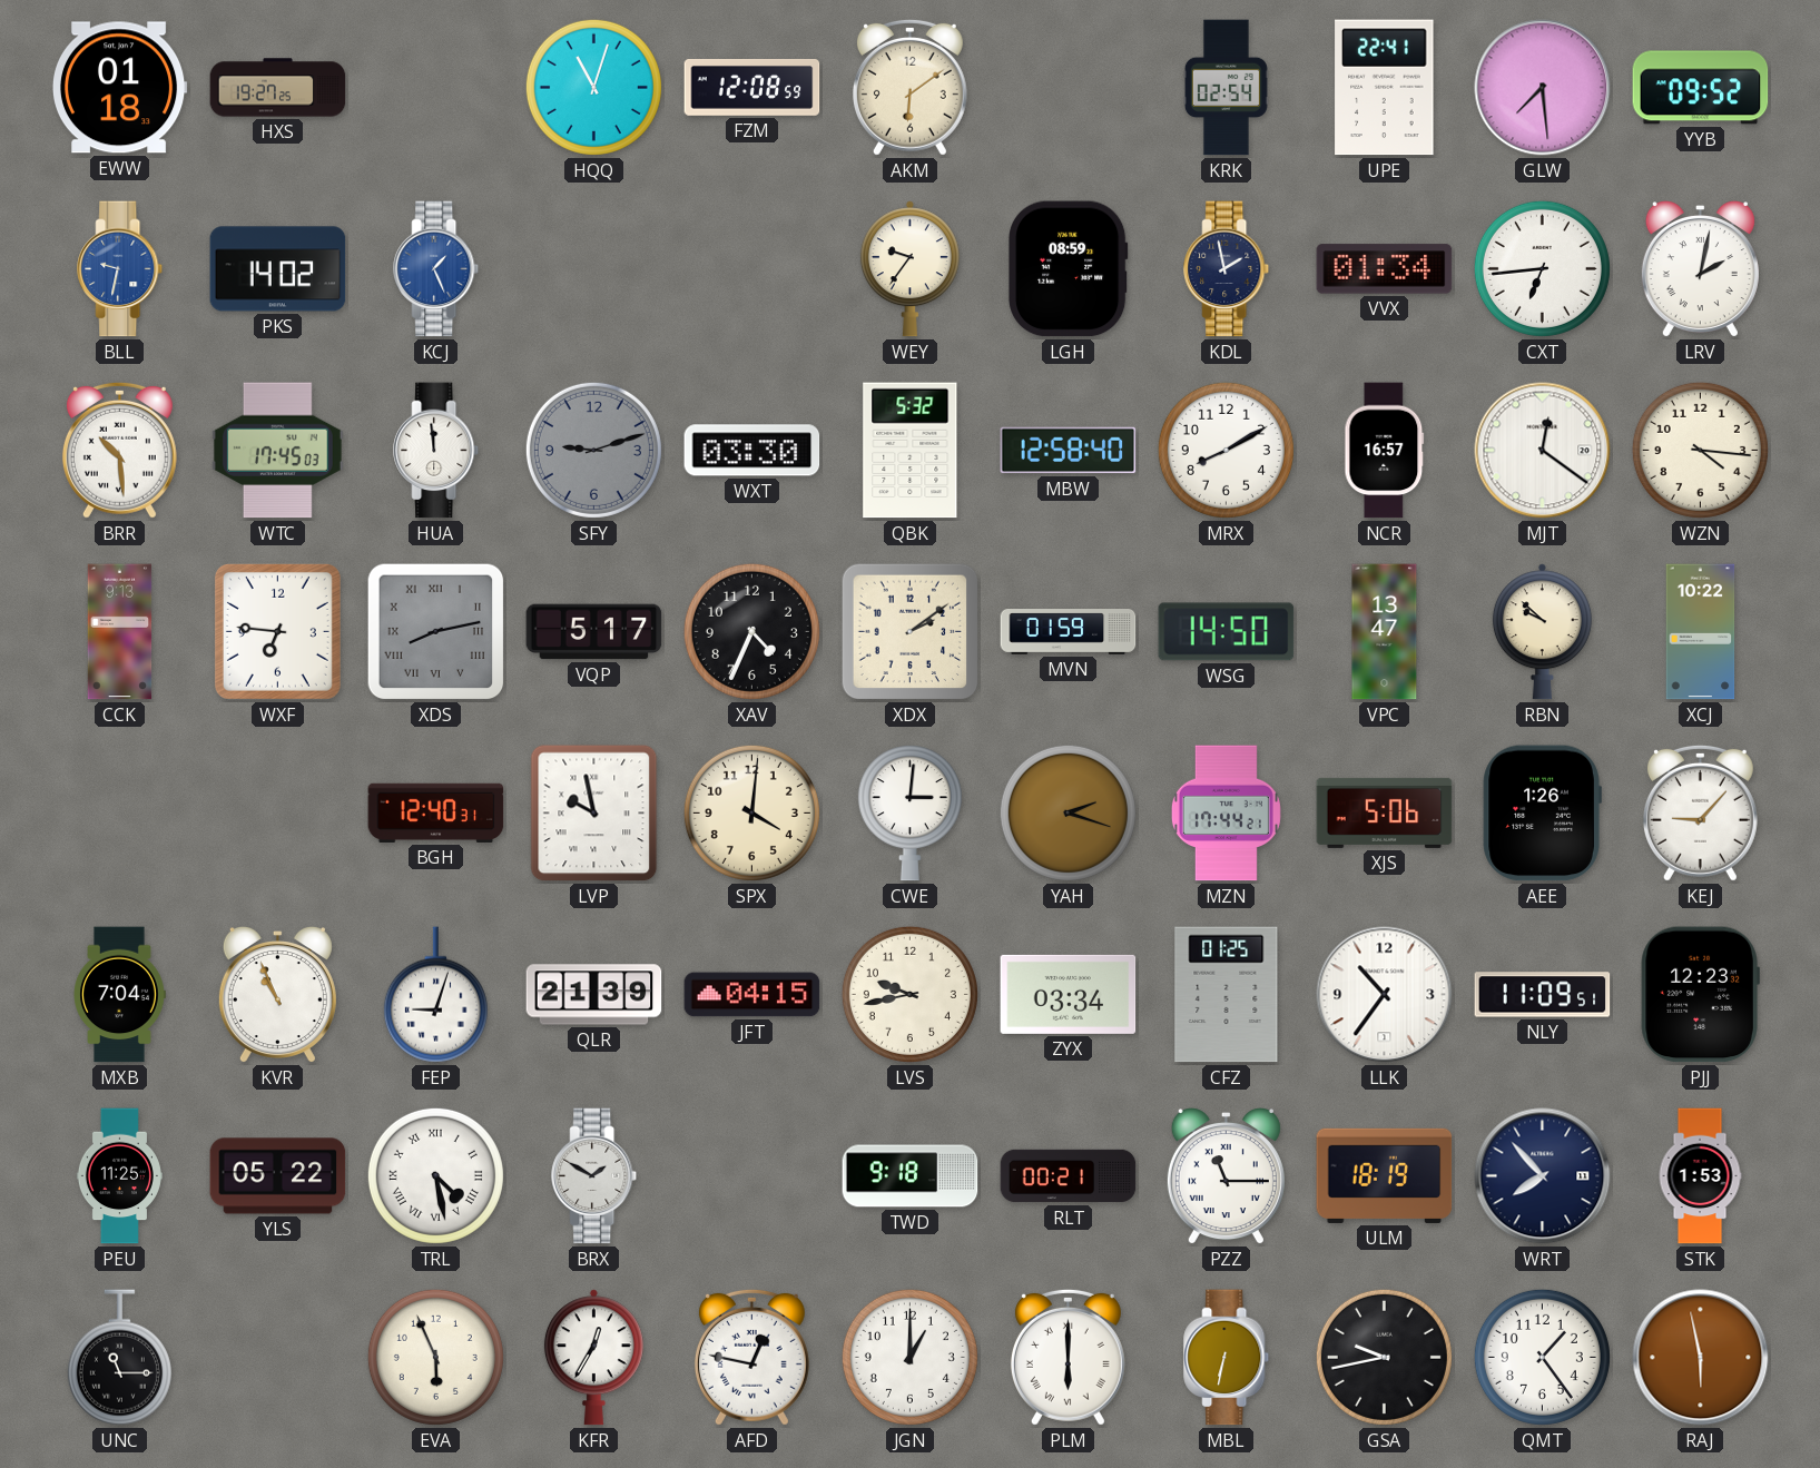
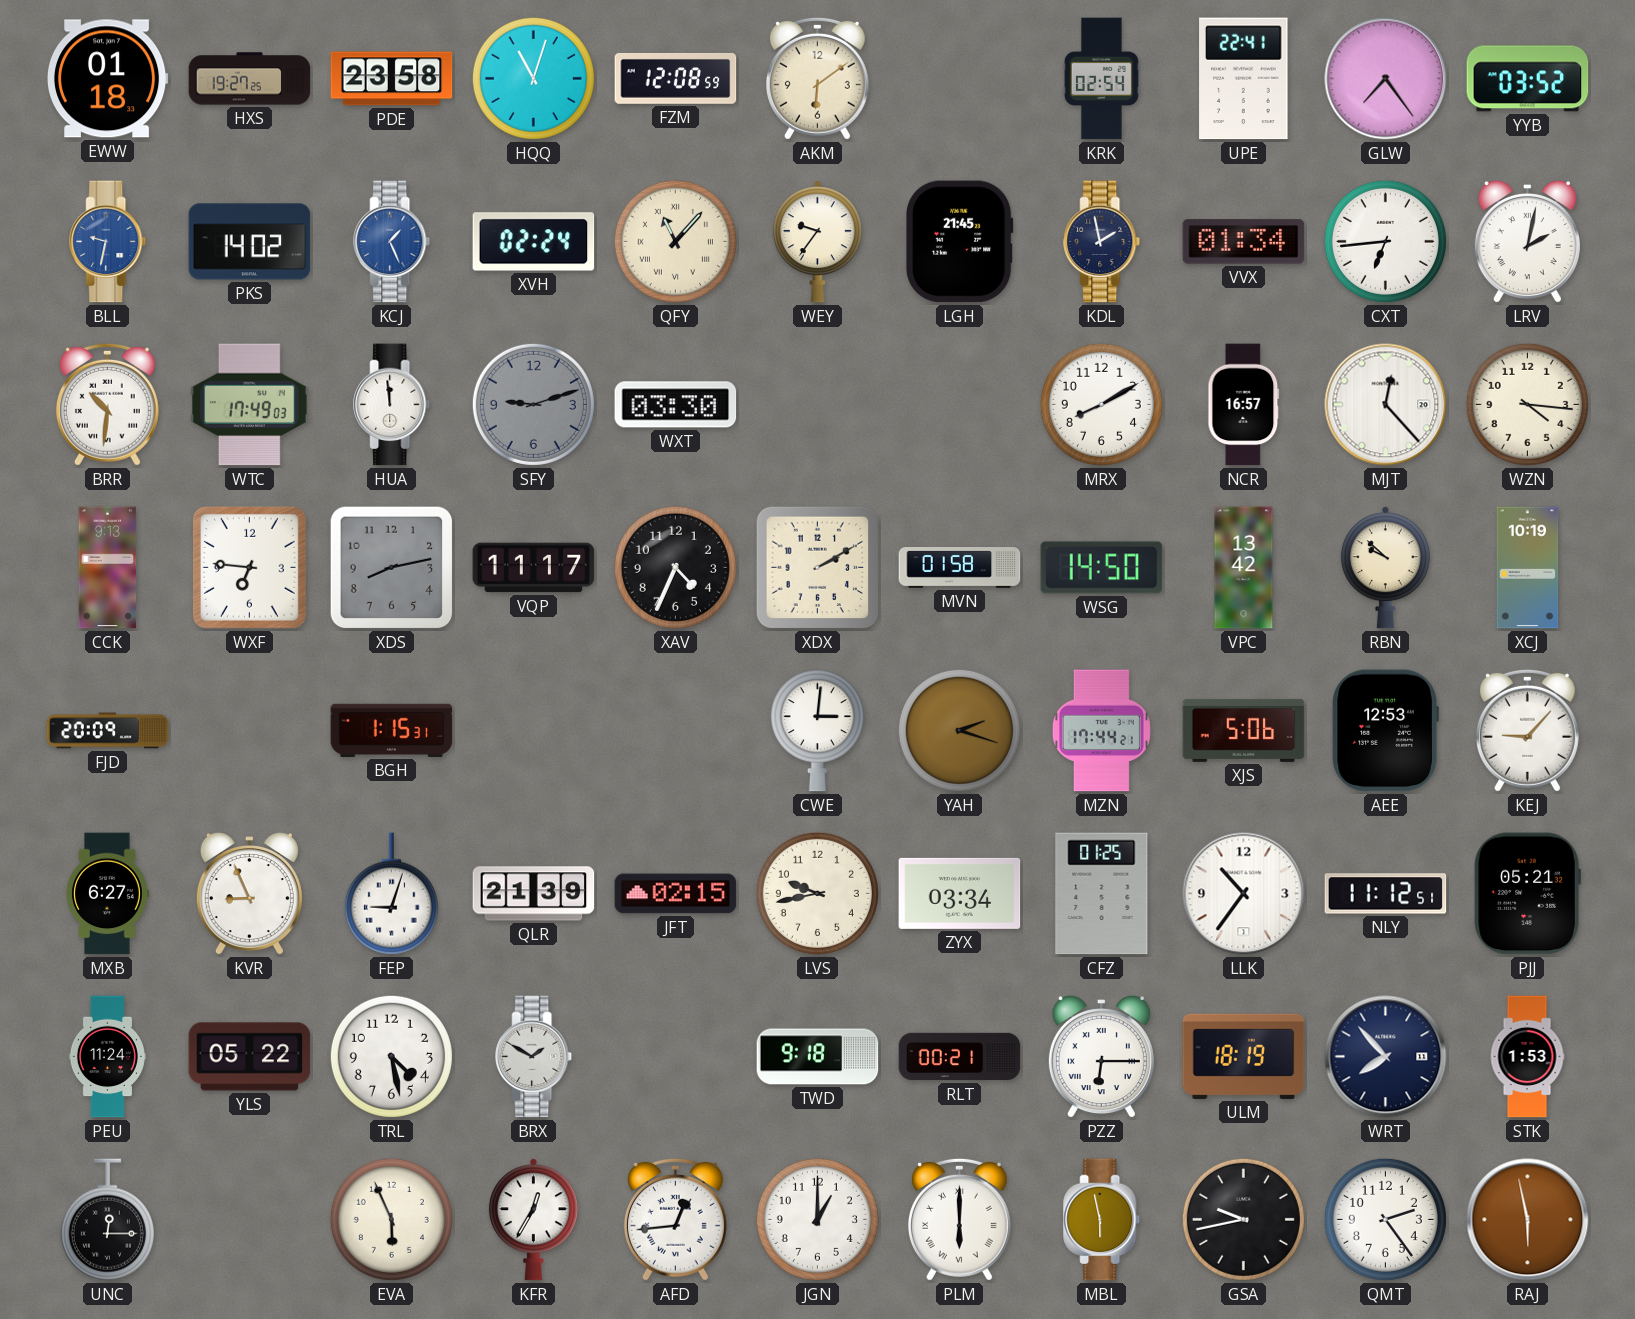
PDE: none -> 23:58
GLW: 7:29 -> 7:24
YYB: 09:52 -> 03:52
XVH: none -> 02:24
QFY: none -> 11:07
LGH: 08:59 -> 21:45
BRR: 10:29 -> 10:31
WTC: 17:45 -> 17:49
QBK: 5:32 -> none
MBW: 12:58 -> none
MJT: 12:21 -> 12:23
XDS numerals: Roman -> Arabic
VQP: 5:17 -> 11:17
XDX: 2:09 -> 2:10
MVN: 01:59 -> 01:58
VPC: 13:47 -> 13:42
XCJ: 10:22 -> 10:19
FJD: none -> 20:09
BGH: 12:40 -> 1:15
LVP: 9:58 -> none
SPX: 4:01 -> none
AEE: 1:26 -> 12:53
MXB: 7:04 -> 6:27
KVR: 10:56 -> 8:56
JFT: 04:15 -> 02:15
NLY: 11:09 -> 11:12
PJJ: 12:23 -> 05:21
PEU: 11:25 -> 11:24
TRL numerals: Roman -> Arabic
PZZ: 11:15 -> 6:15
UNC: 11:15 -> 12:15
AFD: 12:47 -> 12:44
MBL: 6:32 -> 5:58
QMT: 1:24 -> 2:24
